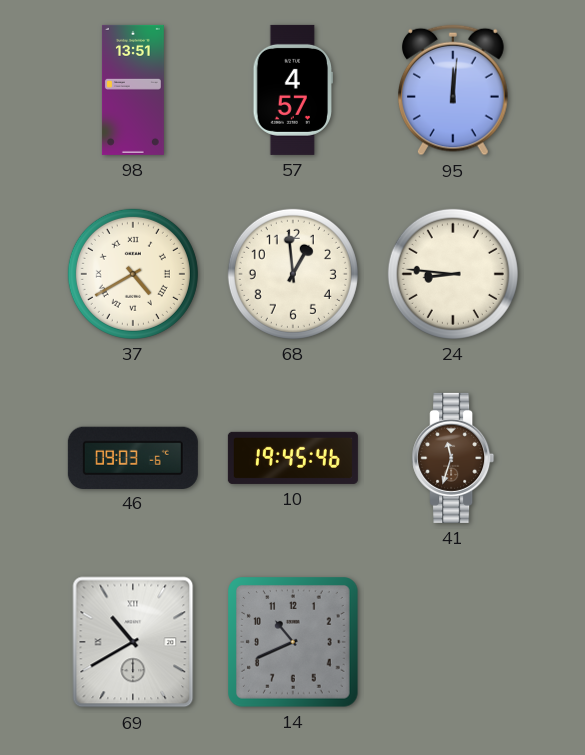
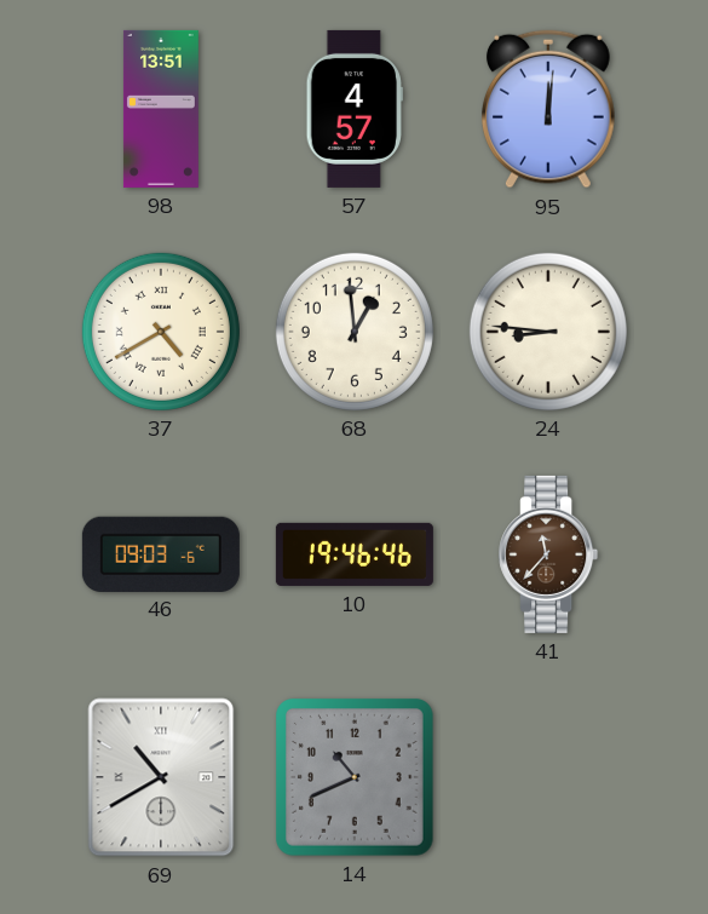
10: 19:45 -> 19:46
41: 11:33 -> 11:37
